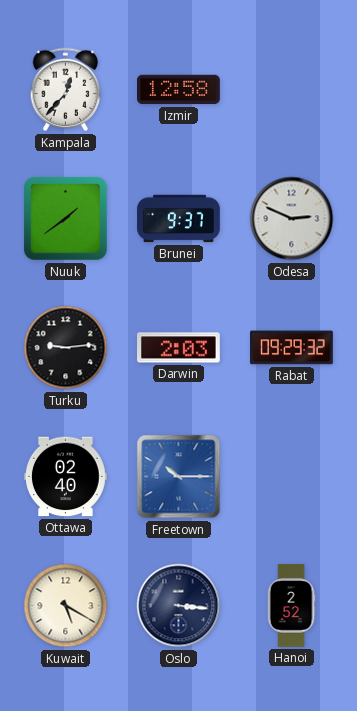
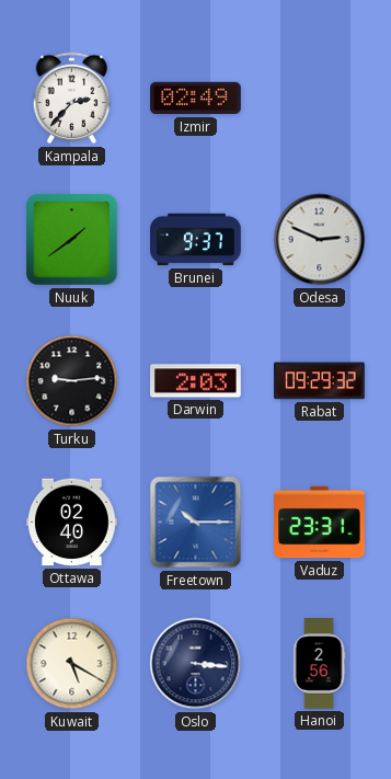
Kampala: 12:37 -> 2:37
Izmir: 12:58 -> 02:49
Vaduz: none -> 23:31
Hanoi: 2:52 -> 2:56
